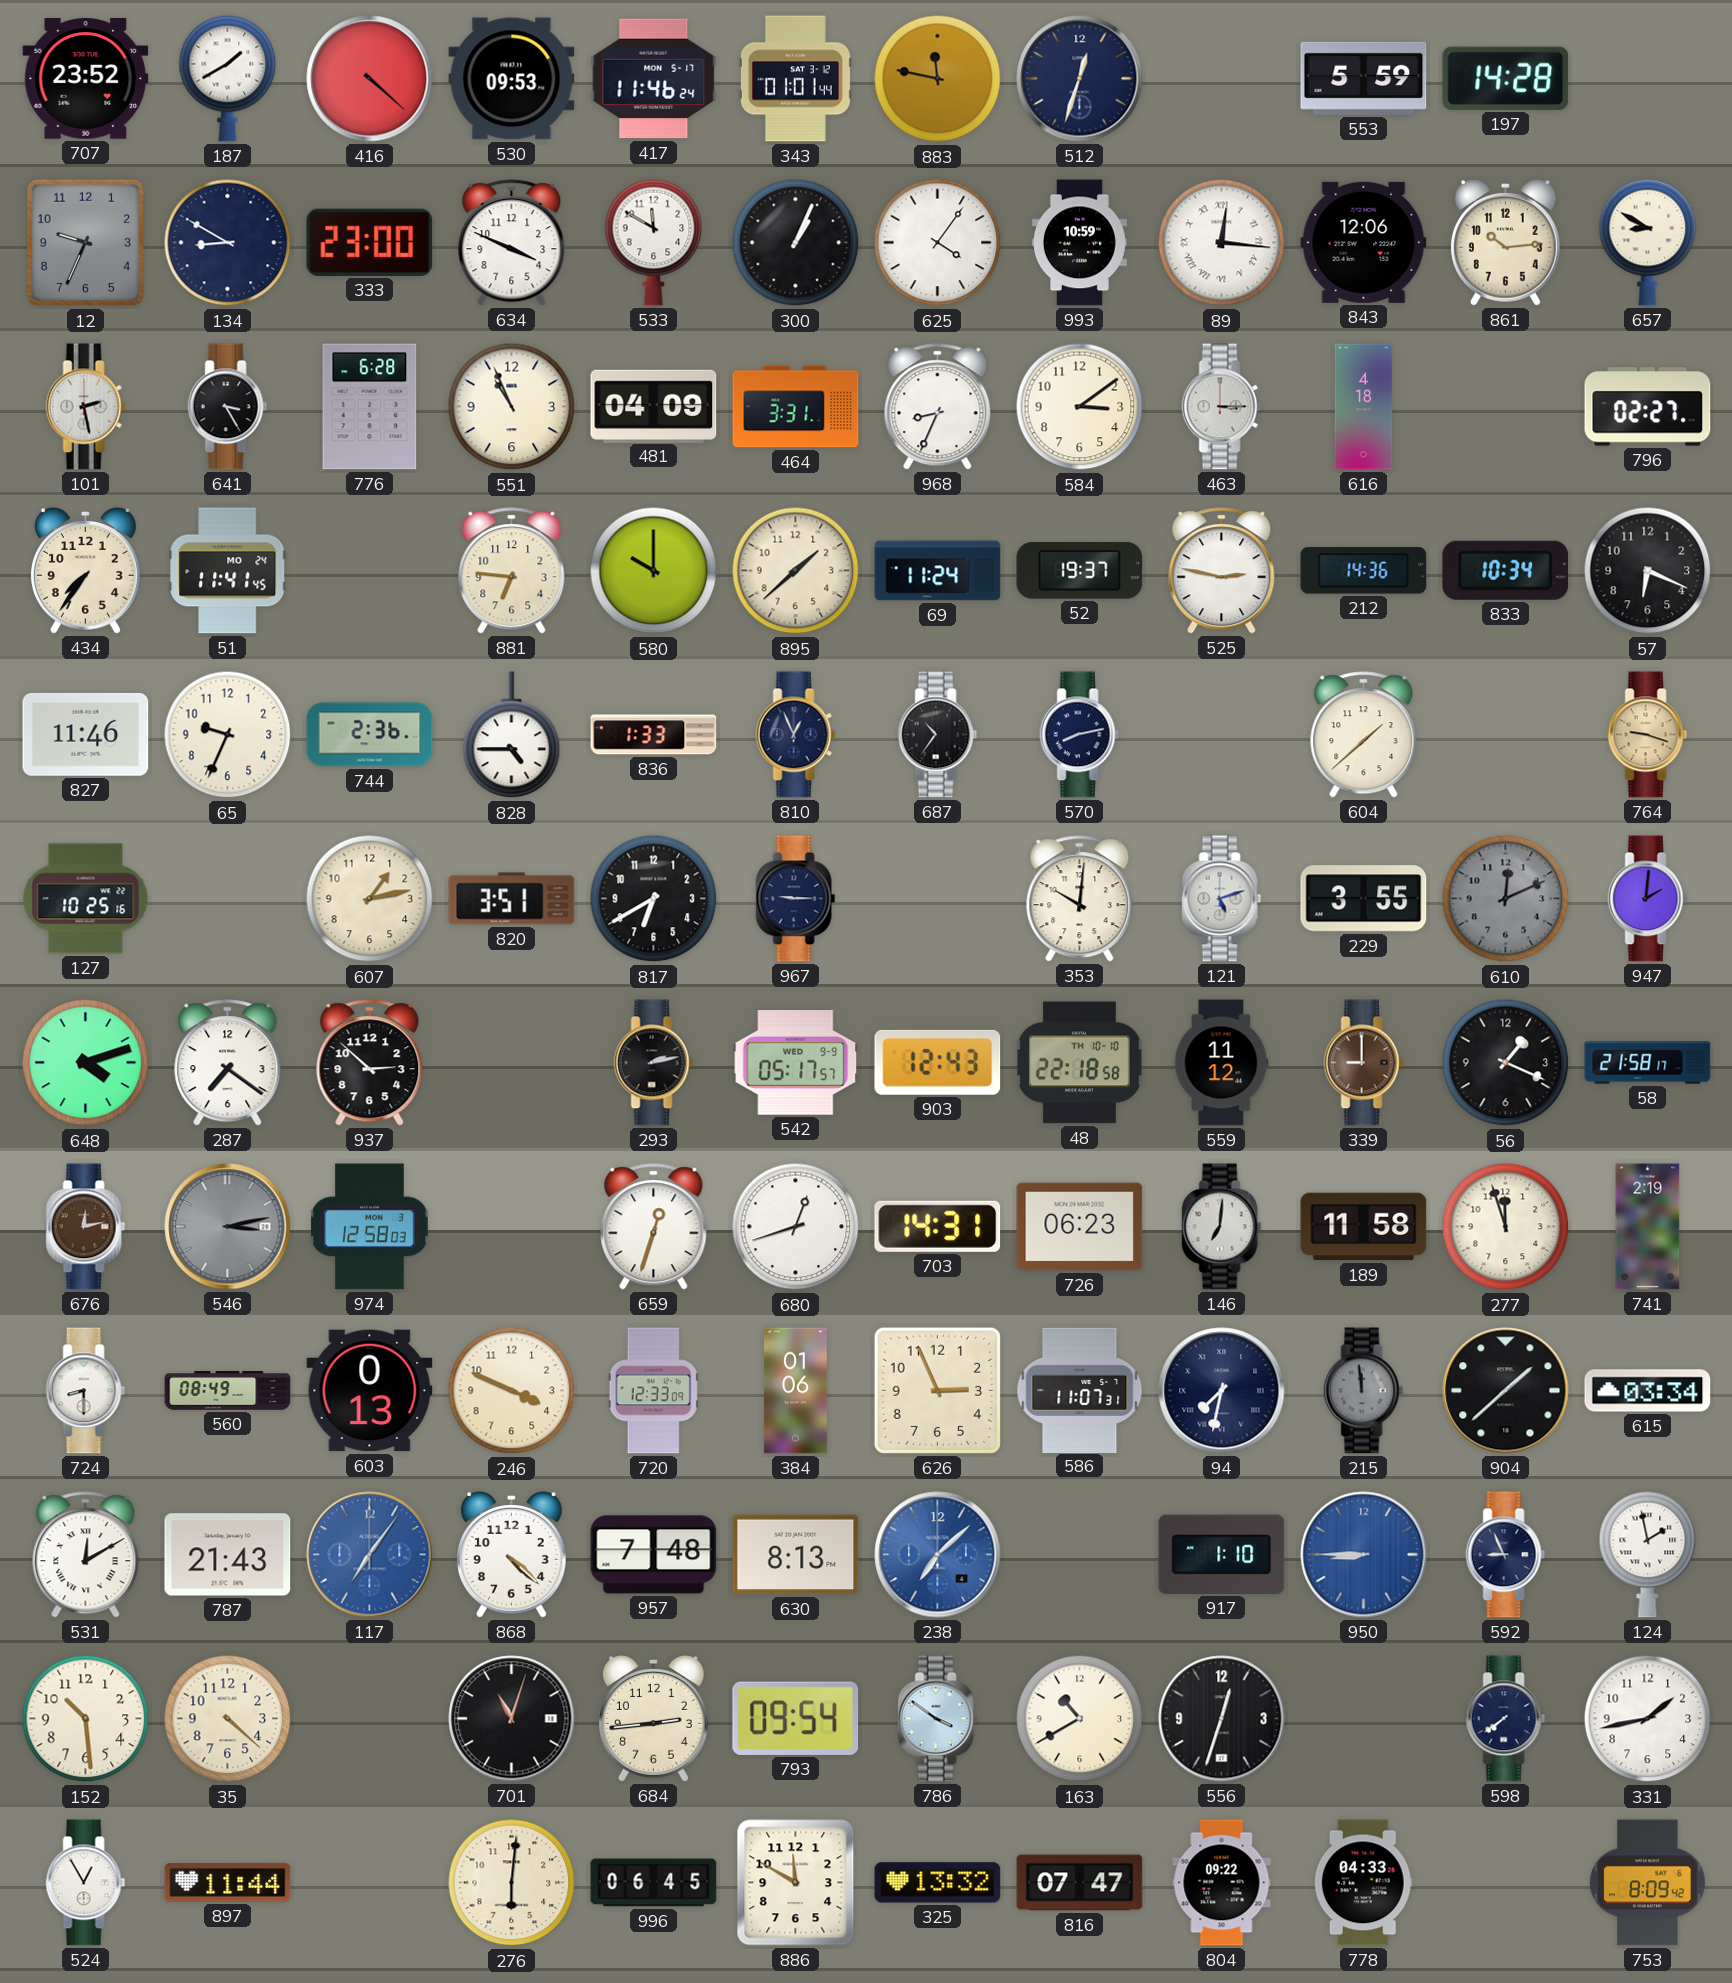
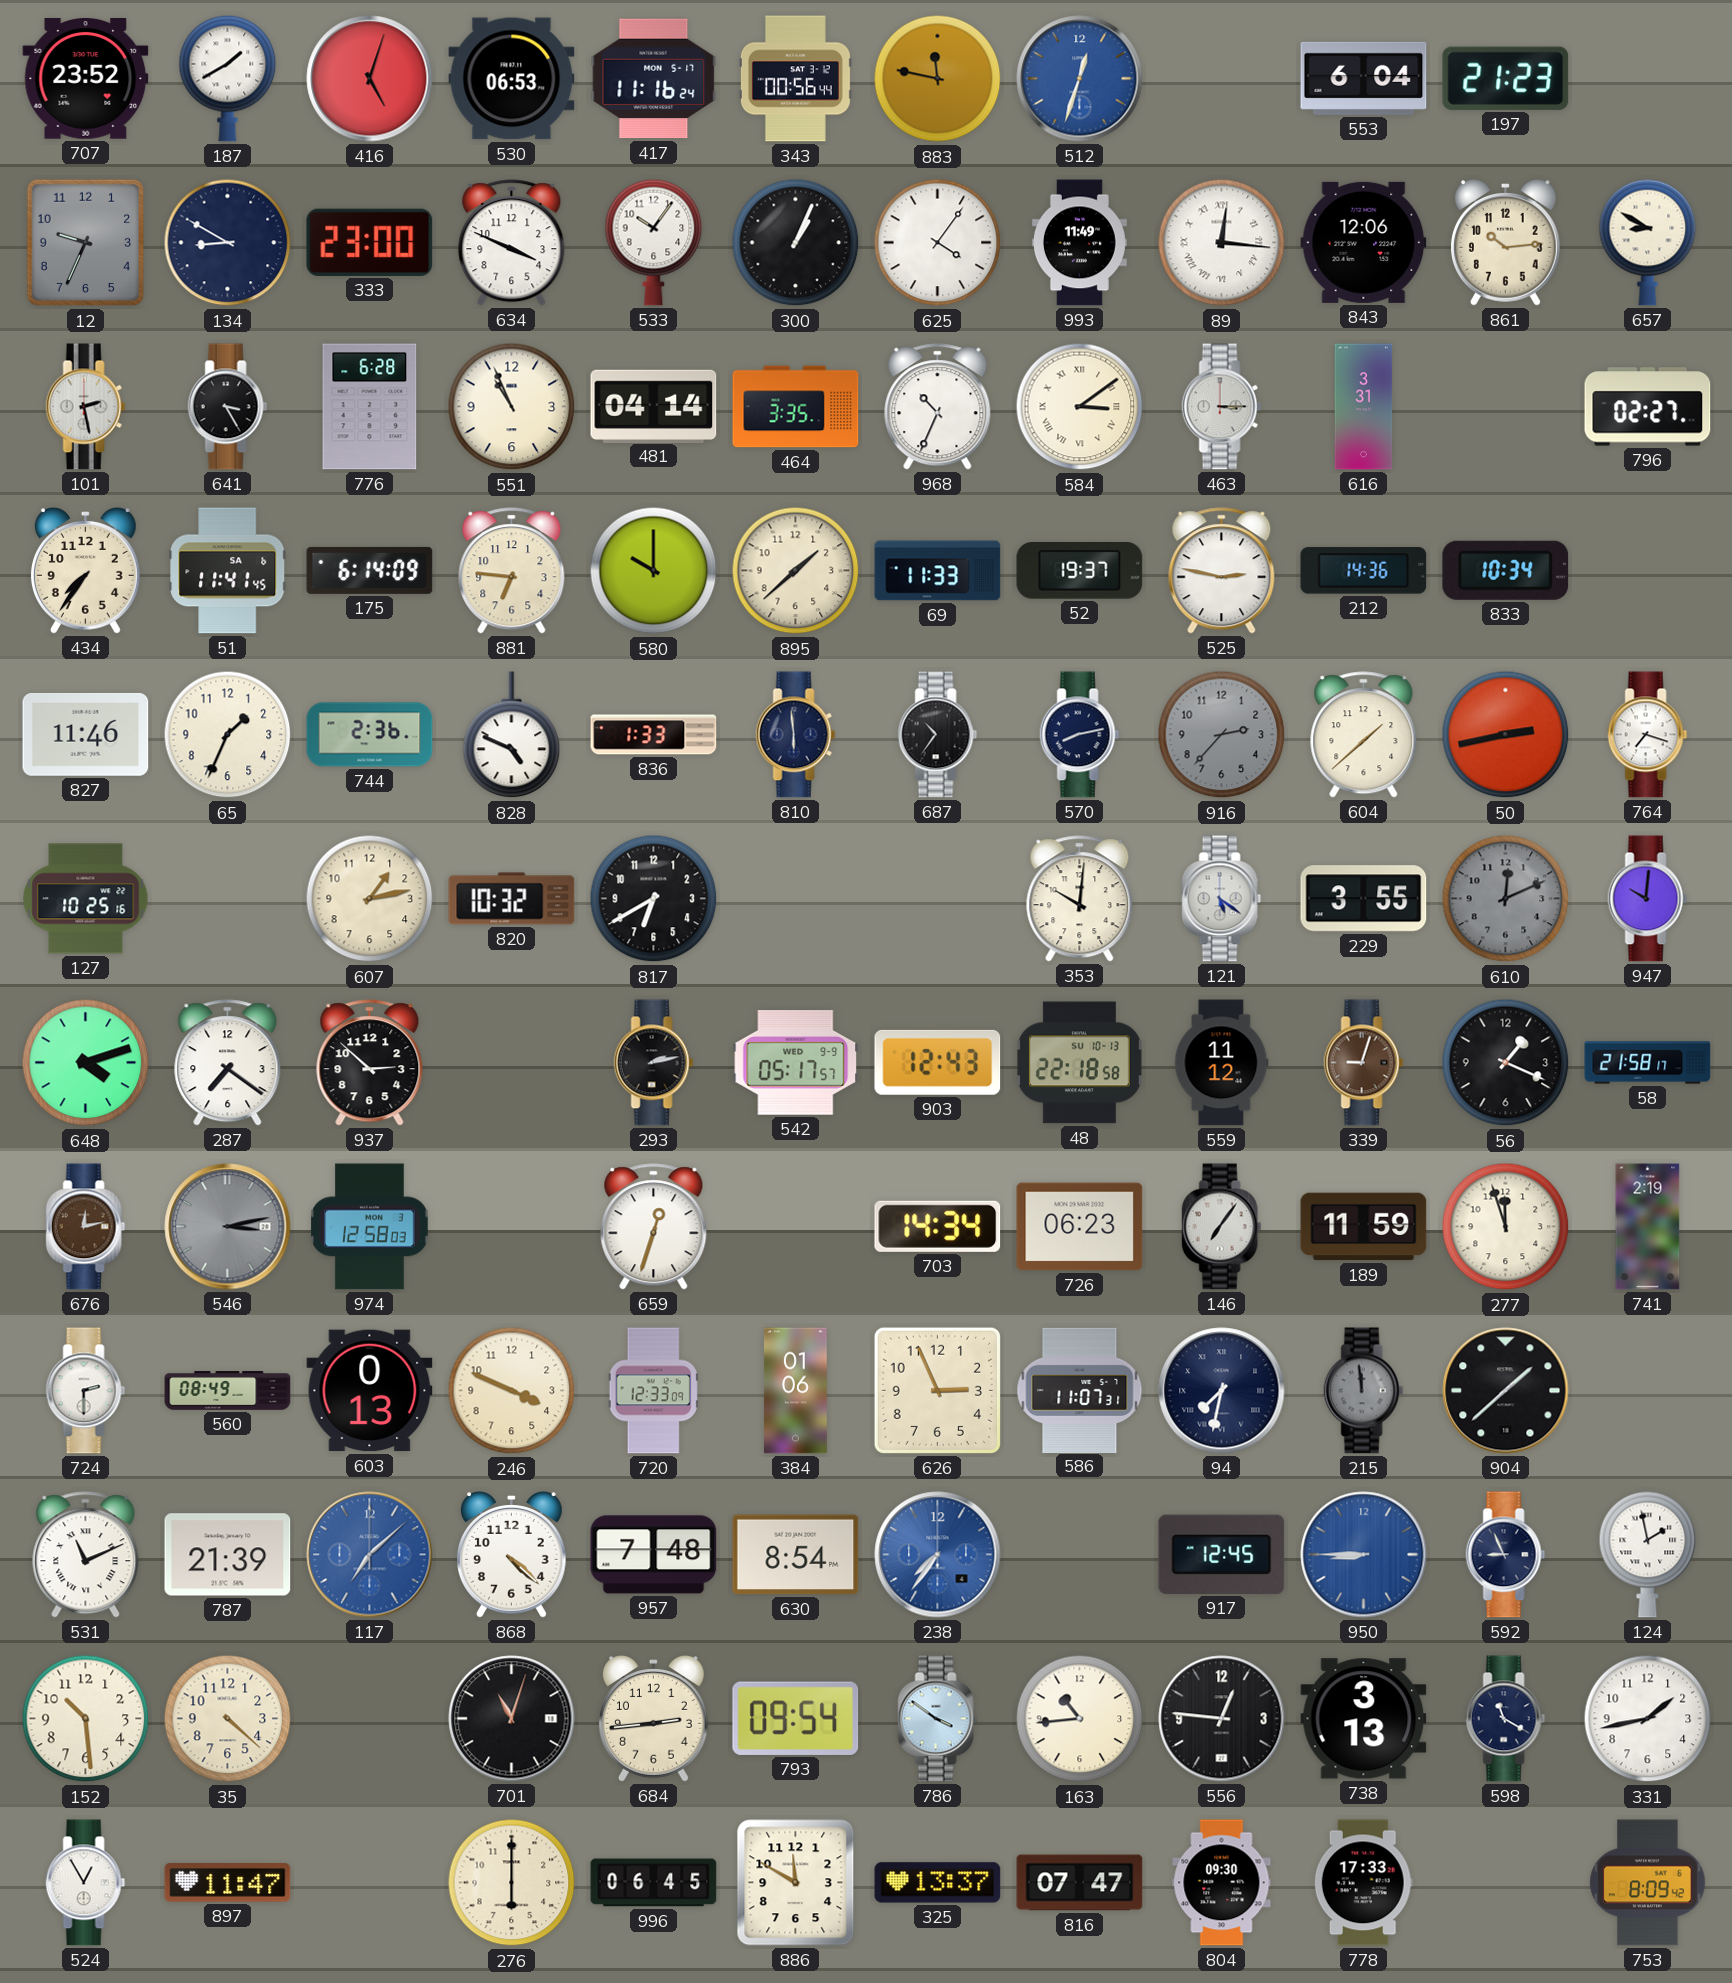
416: 4:22 -> 5:03
530: 09:53 -> 06:53
417: 11:46 -> 11:16
343: 01:01 -> 00:56
512 dial: navy -> blue
553: 5:59 -> 6:04
197: 14:28 -> 21:23
533: 11:50 -> 10:06
993: 10:59 -> 11:49
481: 04:09 -> 04:14
464: 3:31 -> 3:35
968: 8:34 -> 10:34
584 numerals: Arabic -> Roman
616: 4:18 -> 3:31
51 date: MO 24 -> SA 6
175: none -> 6:14
69: 11:24 -> 11:33
57: 6:19 -> none
65: 9:34 -> 1:34
828: 4:45 -> 4:49
810: 12:56 -> 5:59
916: none -> 2:37
50: none -> 2:43
764: 9:18 -> 7:18
764 dial: champagne -> white
820: 3:51 -> 10:32
967: 9:15 -> none
121: 5:12 -> 5:21
947: 2:01 -> 10:01
48 date: TH 10-10 -> SU 10-13
339: 9:00 -> 9:03
680: 12:42 -> none
703: 14:31 -> 14:34
146: 7:01 -> 7:06
189: 11:58 -> 11:59
724: 8:30 -> 2:30
615: 03:34 -> none
531: 12:10 -> 11:11
787: 21:43 -> 21:39
117: 7:06 -> 7:08
630: 8:13 -> 8:54
238: 7:08 -> 7:36
917: 1:10 -> 12:45
163: 10:40 -> 10:44
556: 12:33 -> 12:46
738: none -> 3:13
598: 7:39 -> 11:20
897: 11:44 -> 11:47
276: 6:01 -> 6:00
325: 13:32 -> 13:37
804: 09:22 -> 09:30
778: 04:33 -> 17:33
